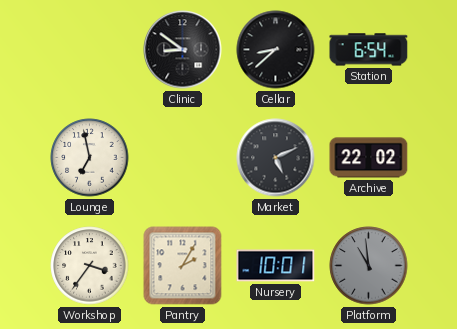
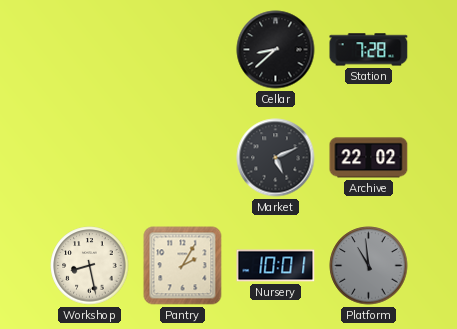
Clinic: 8:51 -> none
Station: 6:54 -> 7:28
Lounge: 6:58 -> none
Workshop: 3:36 -> 8:28
